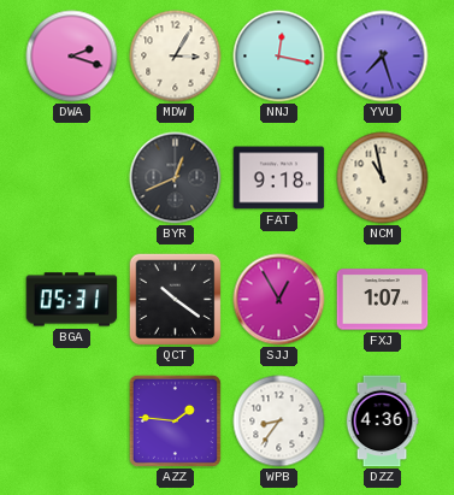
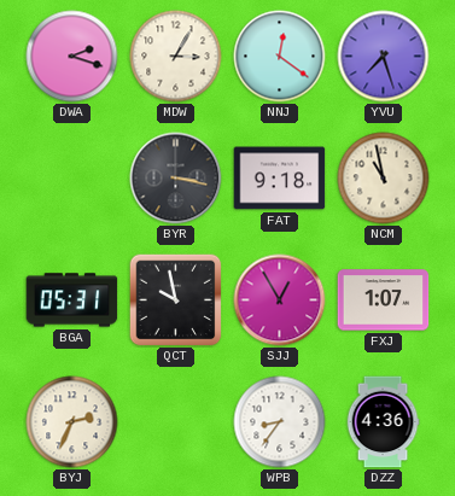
NNJ: 12:17 -> 12:21
BYR: 12:41 -> 3:17
QCT: 10:21 -> 9:58
BYJ: none -> 2:34
AZZ: 1:46 -> none
